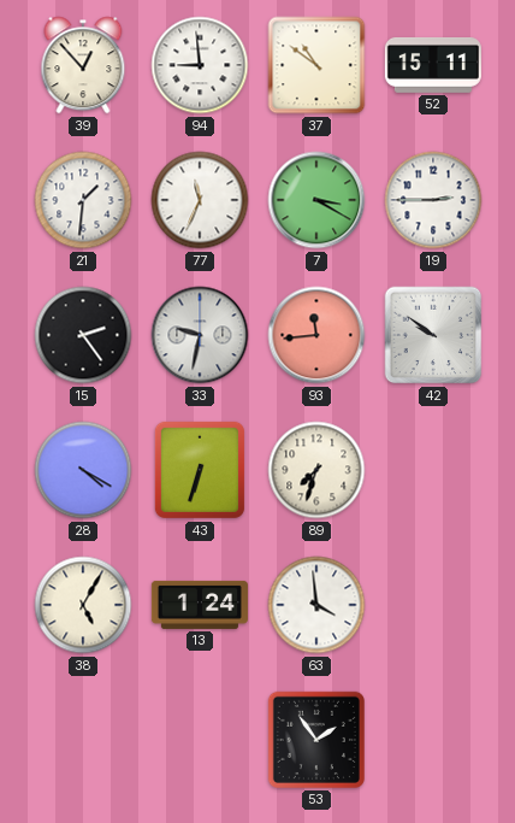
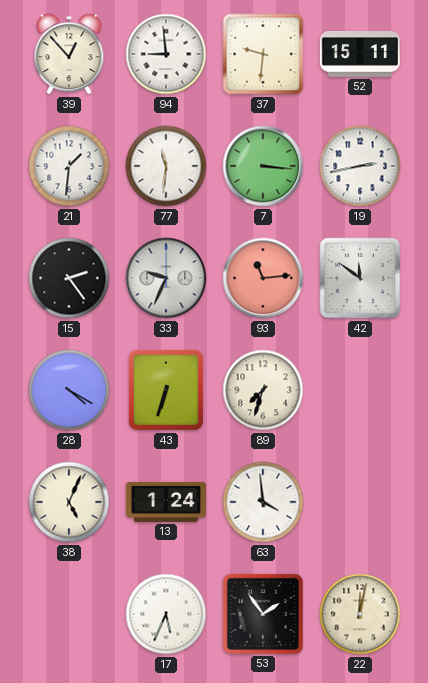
37: 10:51 -> 9:31
77: 11:34 -> 11:31
7: 3:20 -> 3:16
19: 2:45 -> 2:43
33: 9:32 -> 9:34
93: 11:44 -> 11:14
42: 9:51 -> 11:51
38: 5:05 -> 5:04
17: none -> 5:34
22: none -> 12:02
